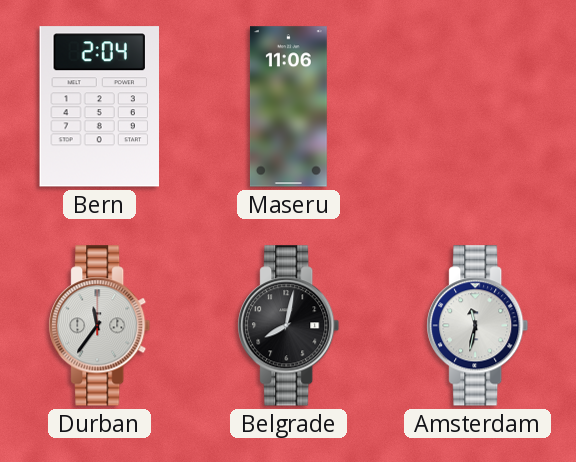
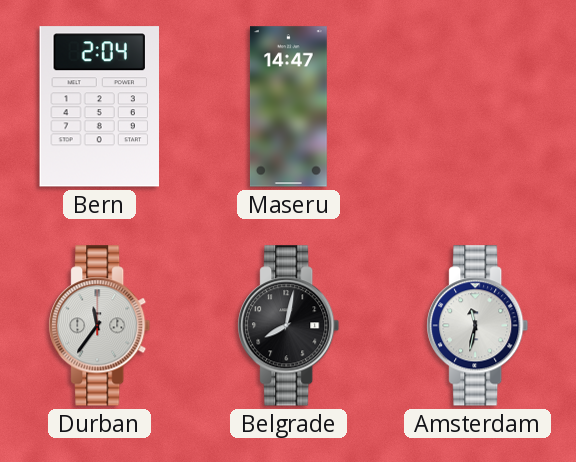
Maseru: 11:06 -> 14:47
